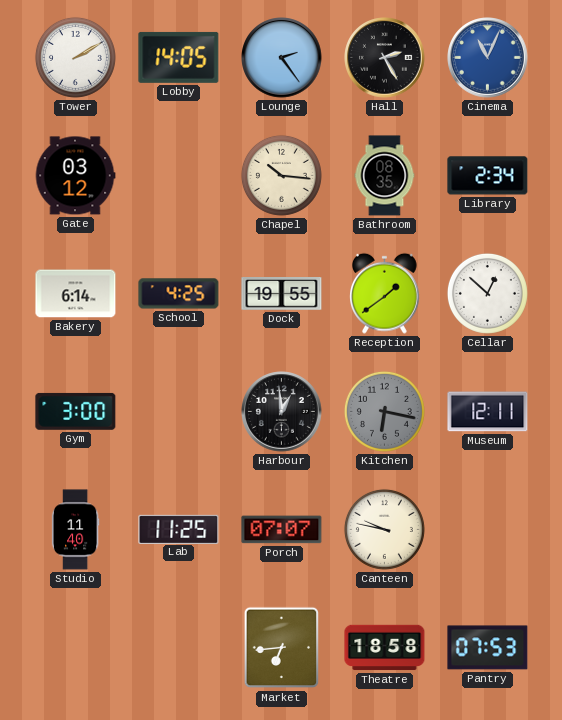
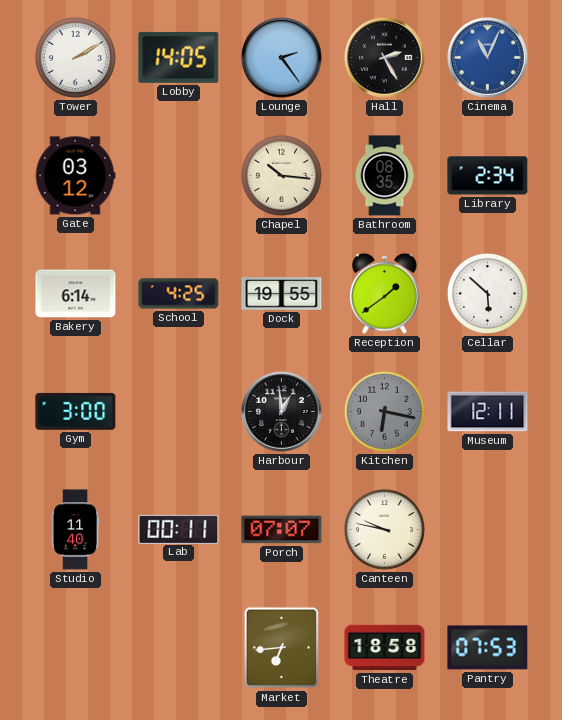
Cellar: 12:52 -> 5:52
Lab: 11:25 -> 00:11
